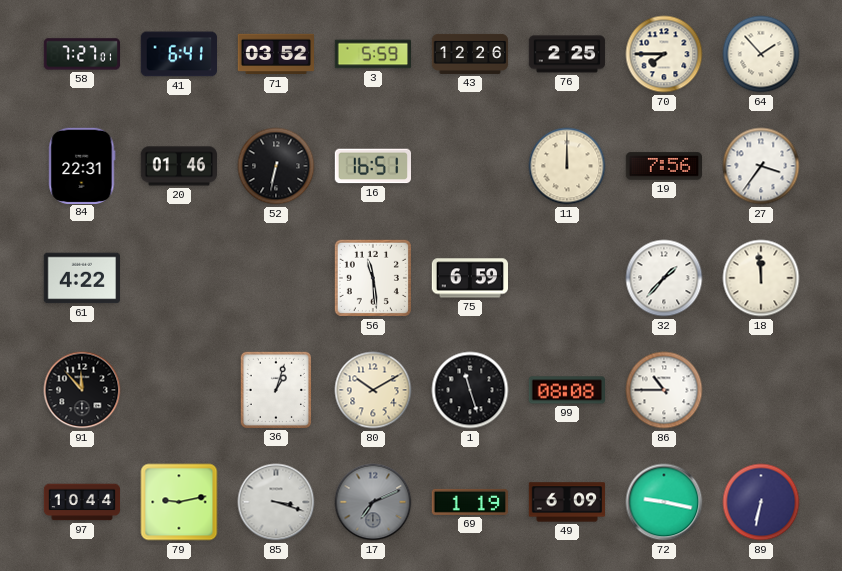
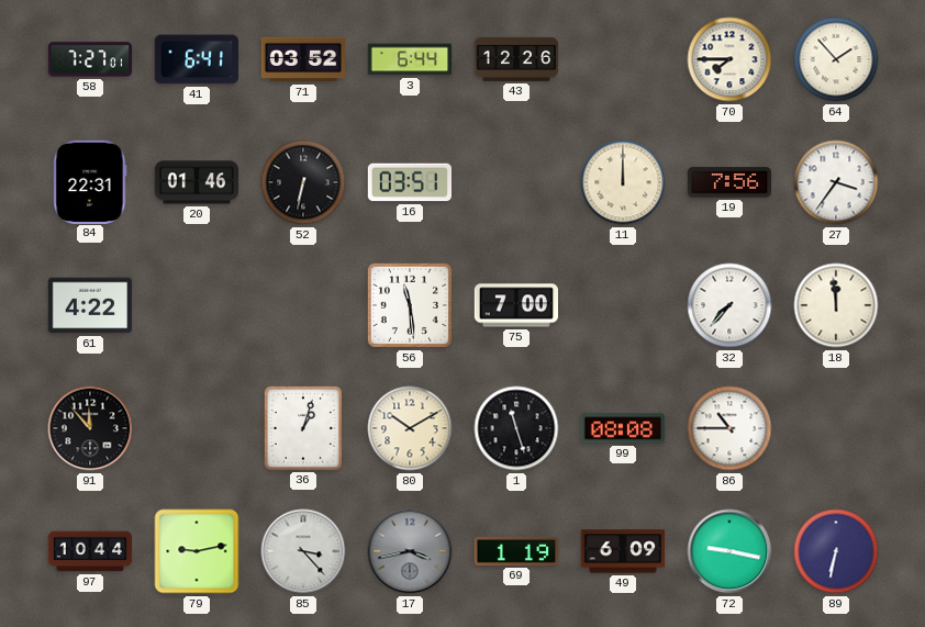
3: 5:59 -> 6:44
76: 2:25 -> none
16: 16:51 -> 03:51
75: 6:59 -> 7:00
32: 1:37 -> 7:37
85: 3:18 -> 3:23
17: 7:11 -> 3:43
